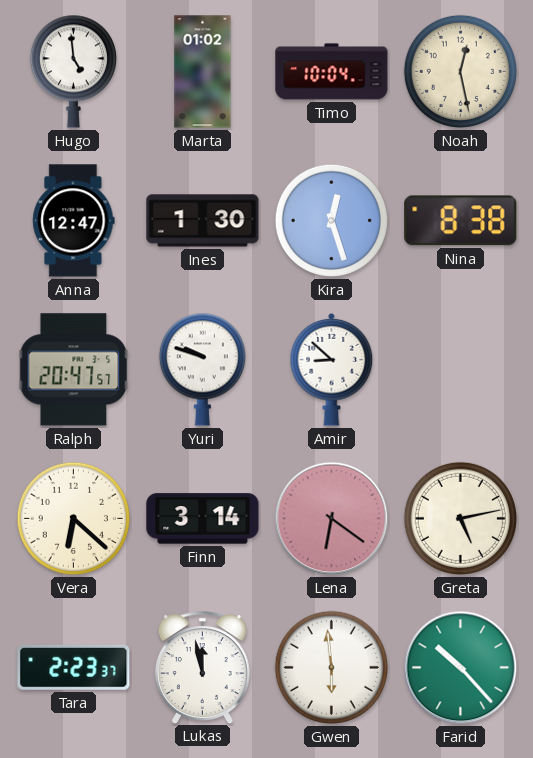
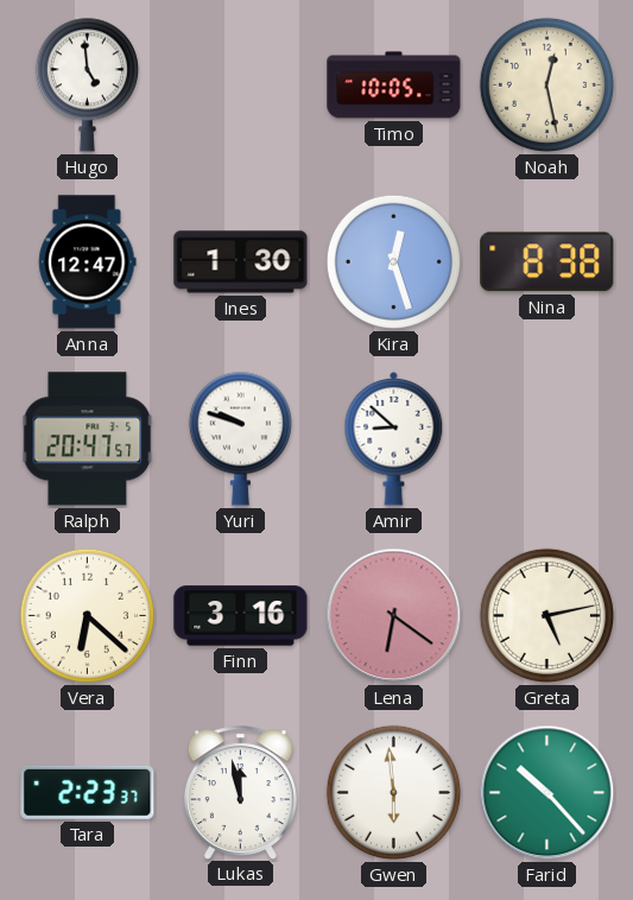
Marta: 01:02 -> none
Timo: 10:04 -> 10:05
Finn: 3:14 -> 3:16
